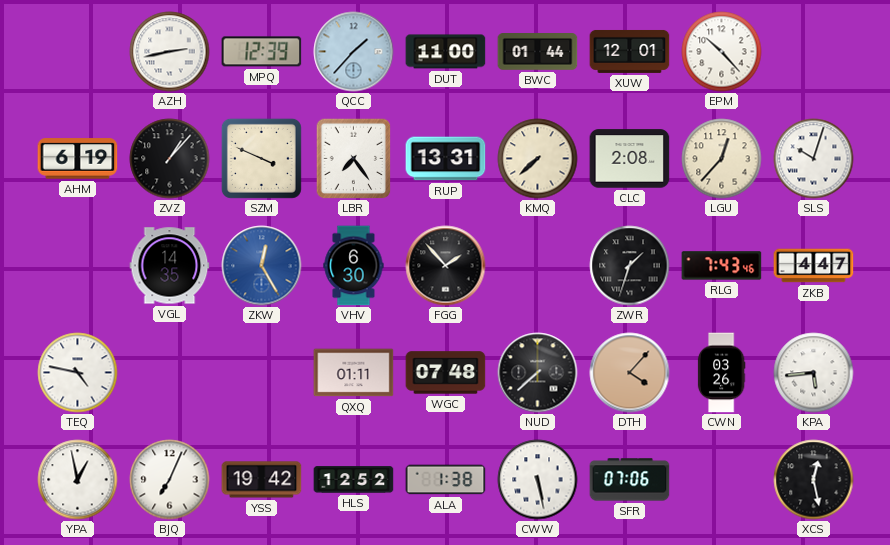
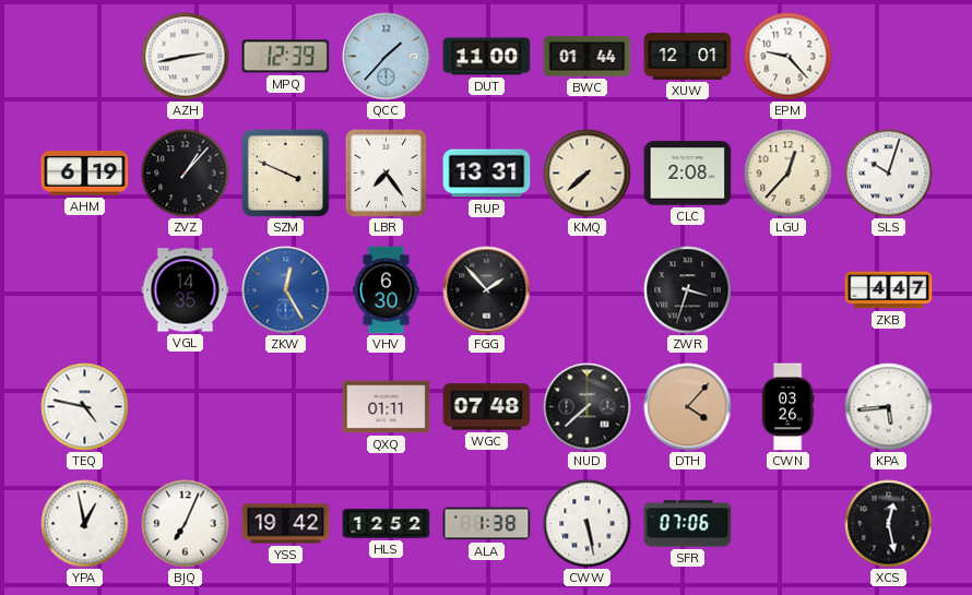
EPM: 10:23 -> 9:23
ZWR: 1:33 -> 3:33
RLG: 7:43 -> none
